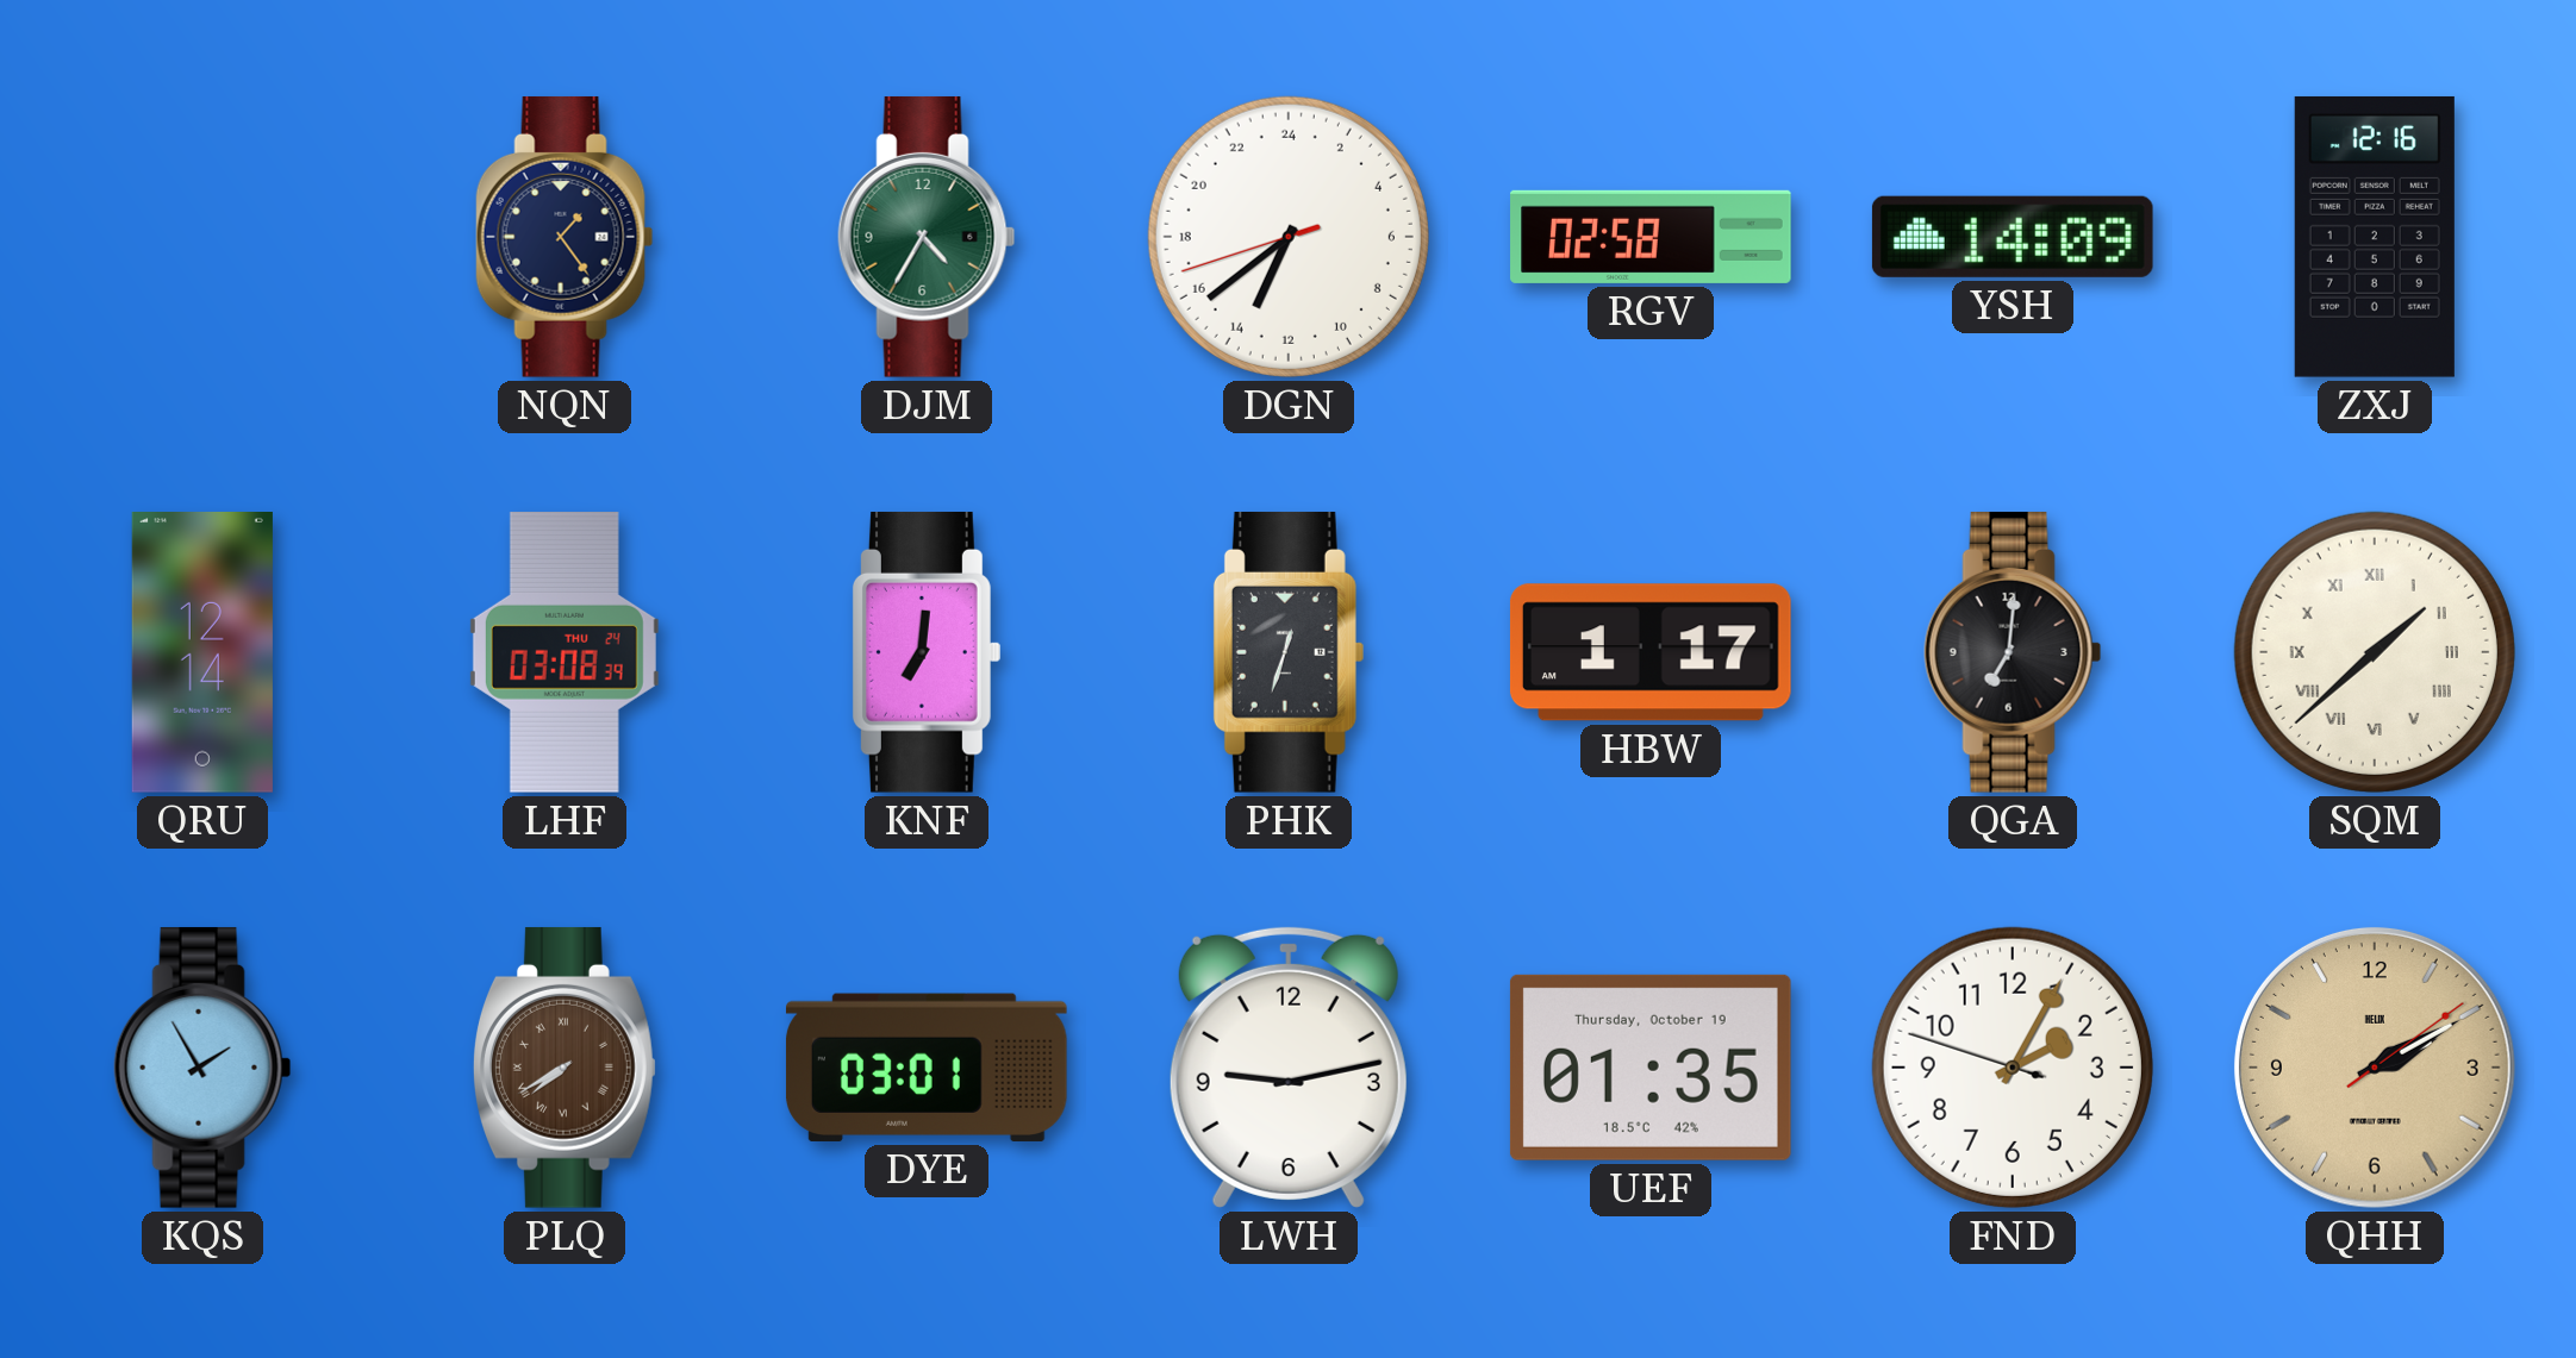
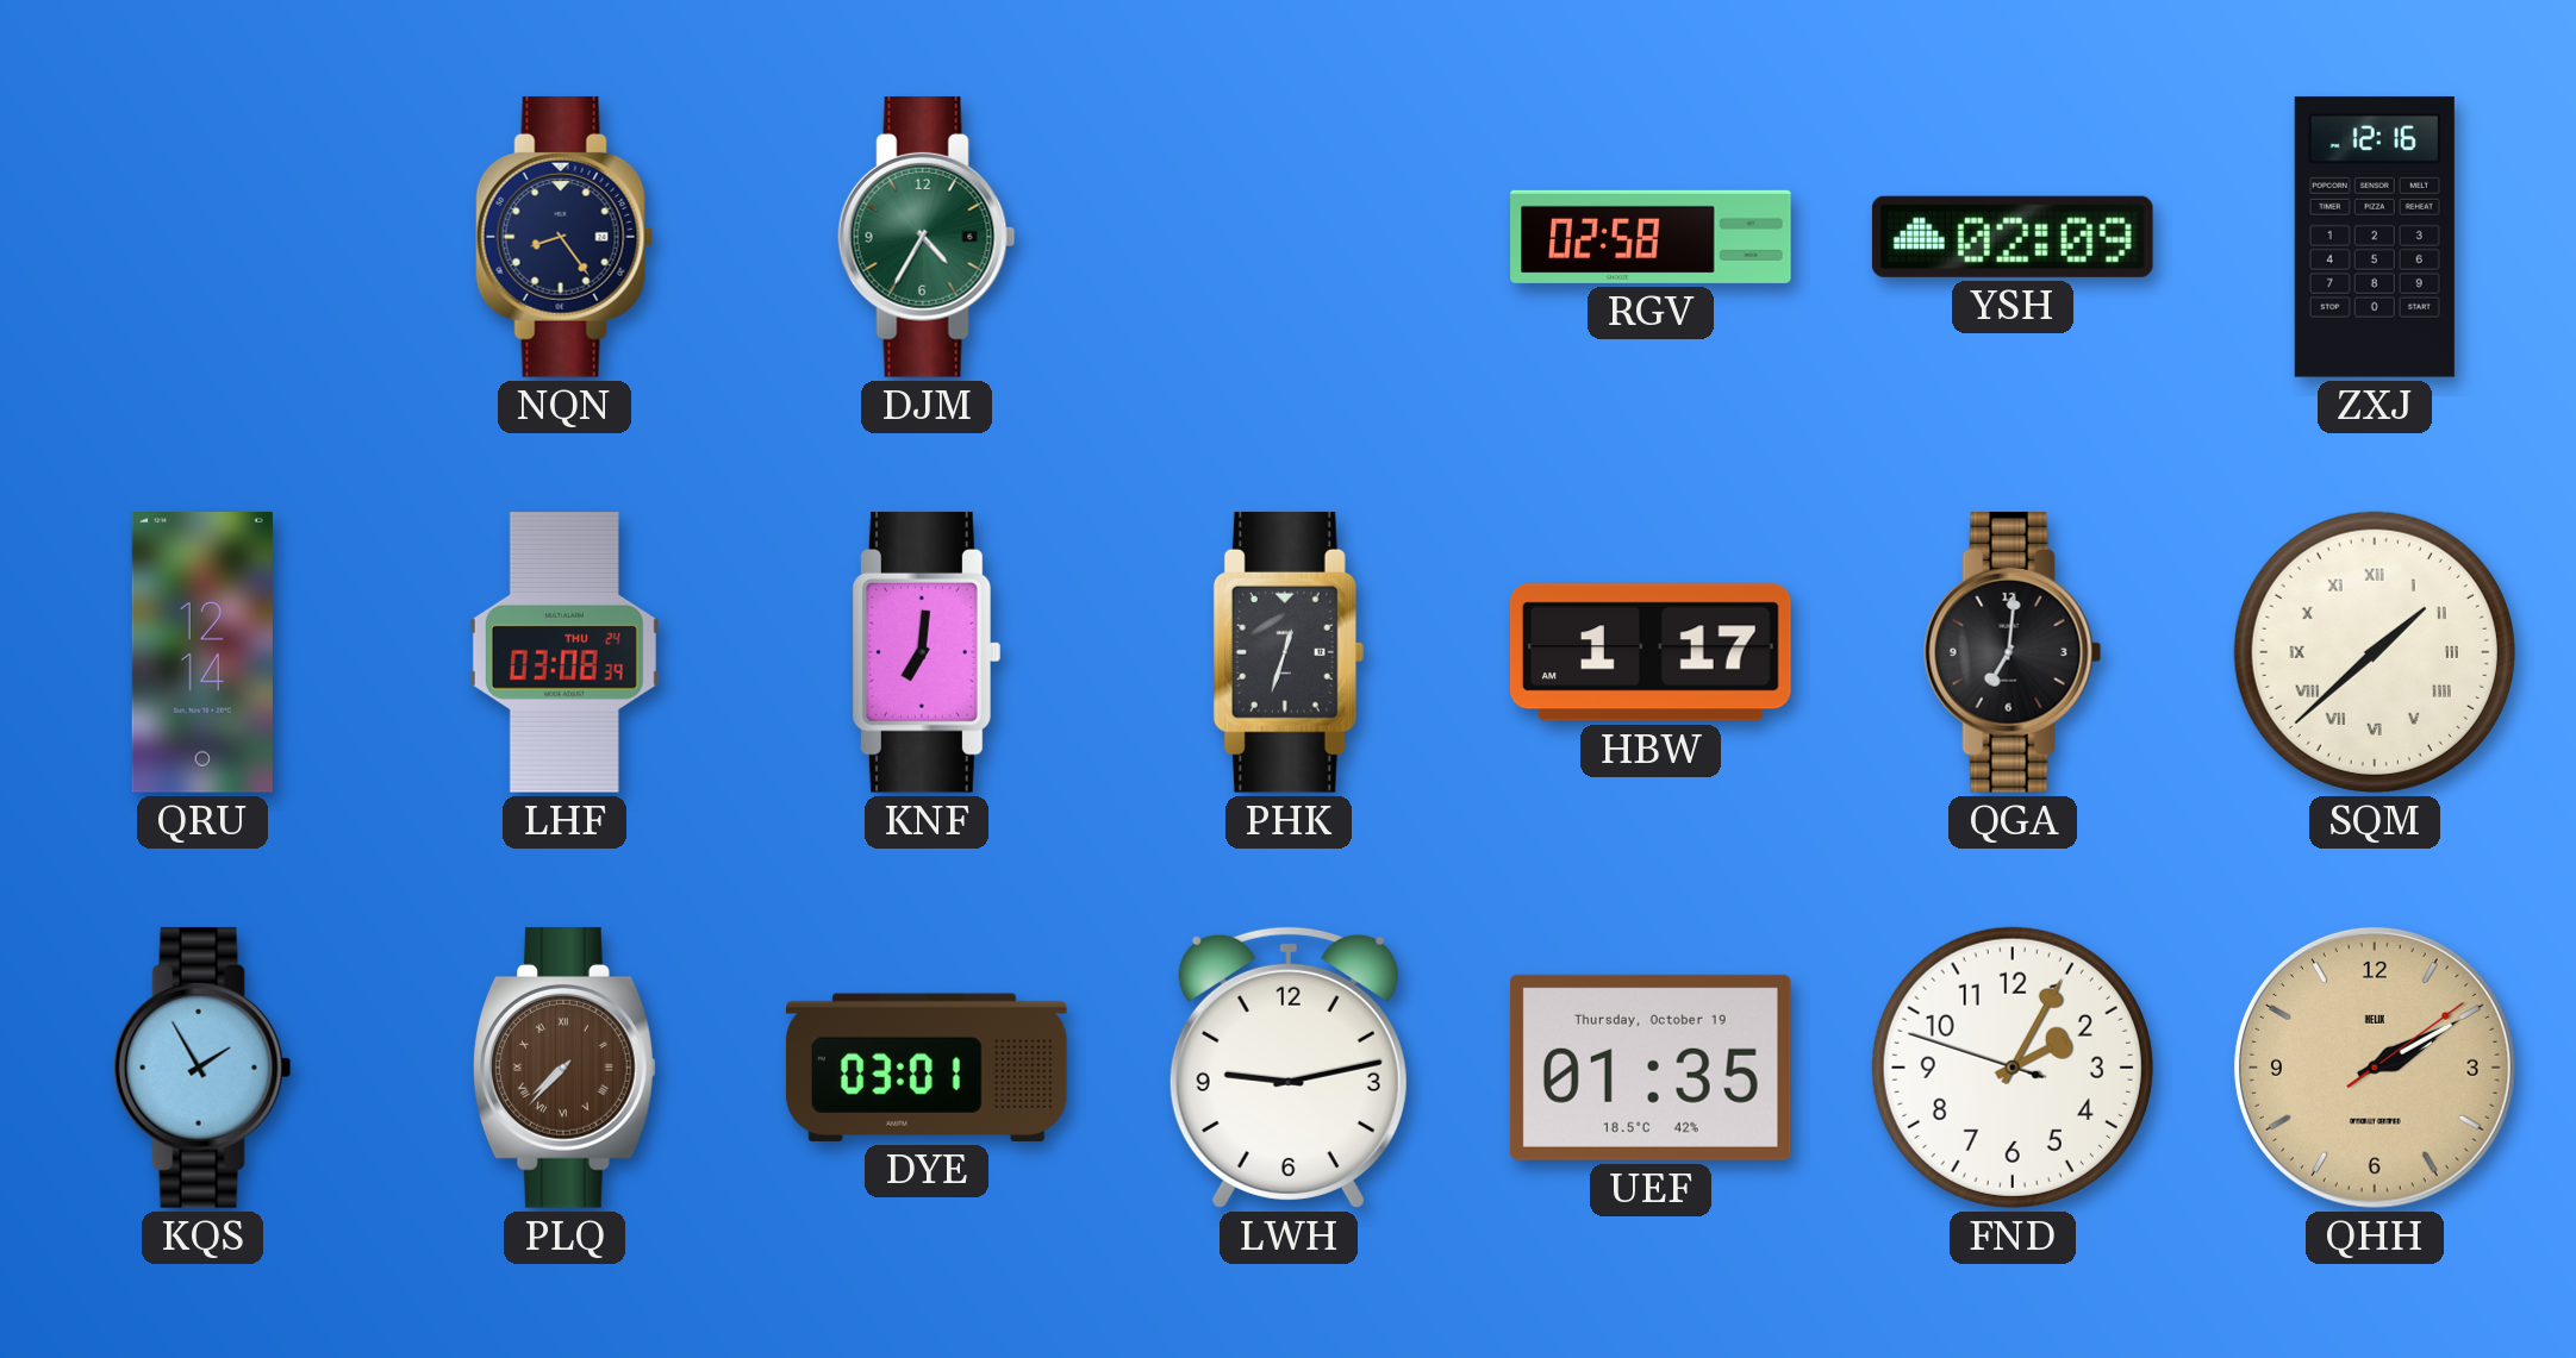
NQN: 1:24 -> 8:24
DGN: 13:38 -> none
YSH: 14:09 -> 02:09
PLQ: 7:40 -> 7:37
